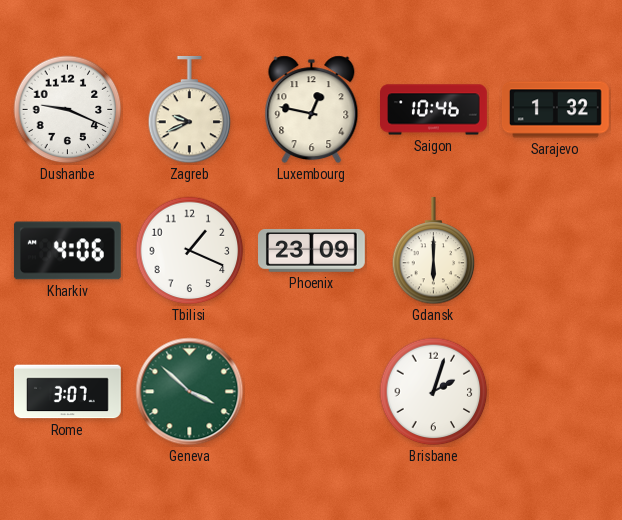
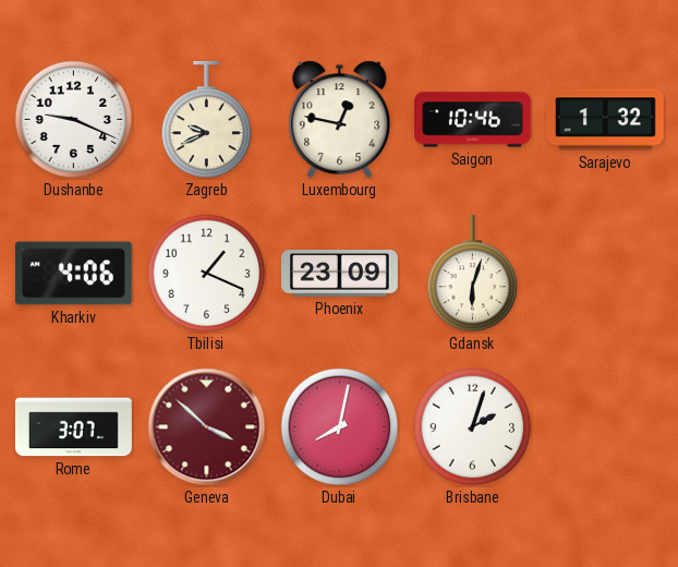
Gdansk: 6:00 -> 6:03
Geneva dial: green -> burgundy
Dubai: none -> 8:02
